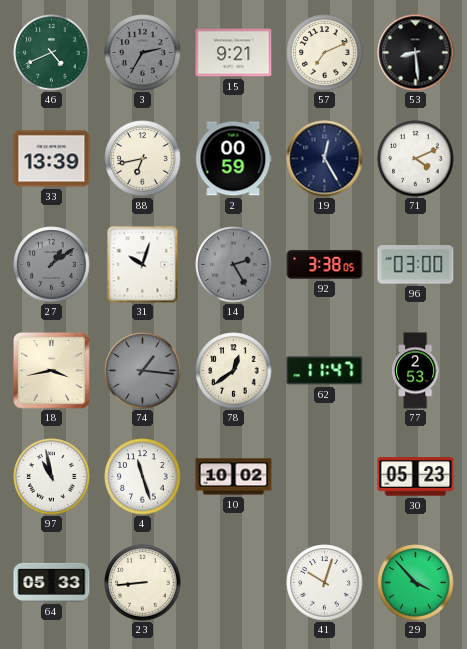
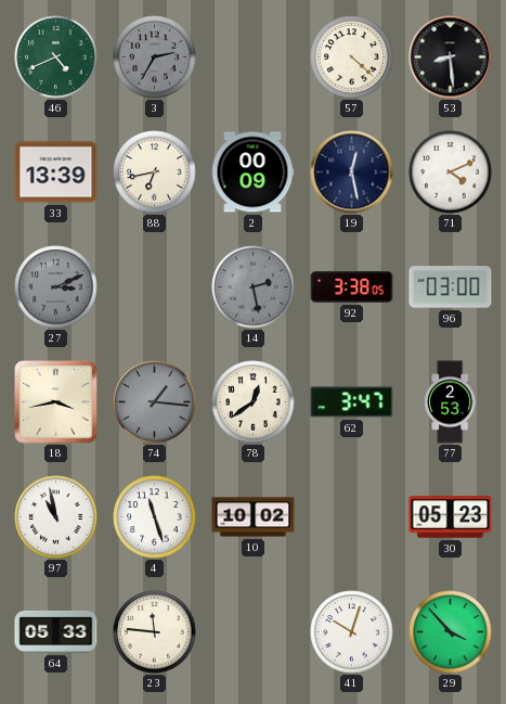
15: 9:21 -> none
57: 7:11 -> 4:22
2: 00:59 -> 00:09
19: 12:25 -> 12:28
27: 1:09 -> 3:11
31: 10:03 -> none
14: 2:25 -> 2:28
62: 11:47 -> 3:47
23: 8:44 -> 11:46
